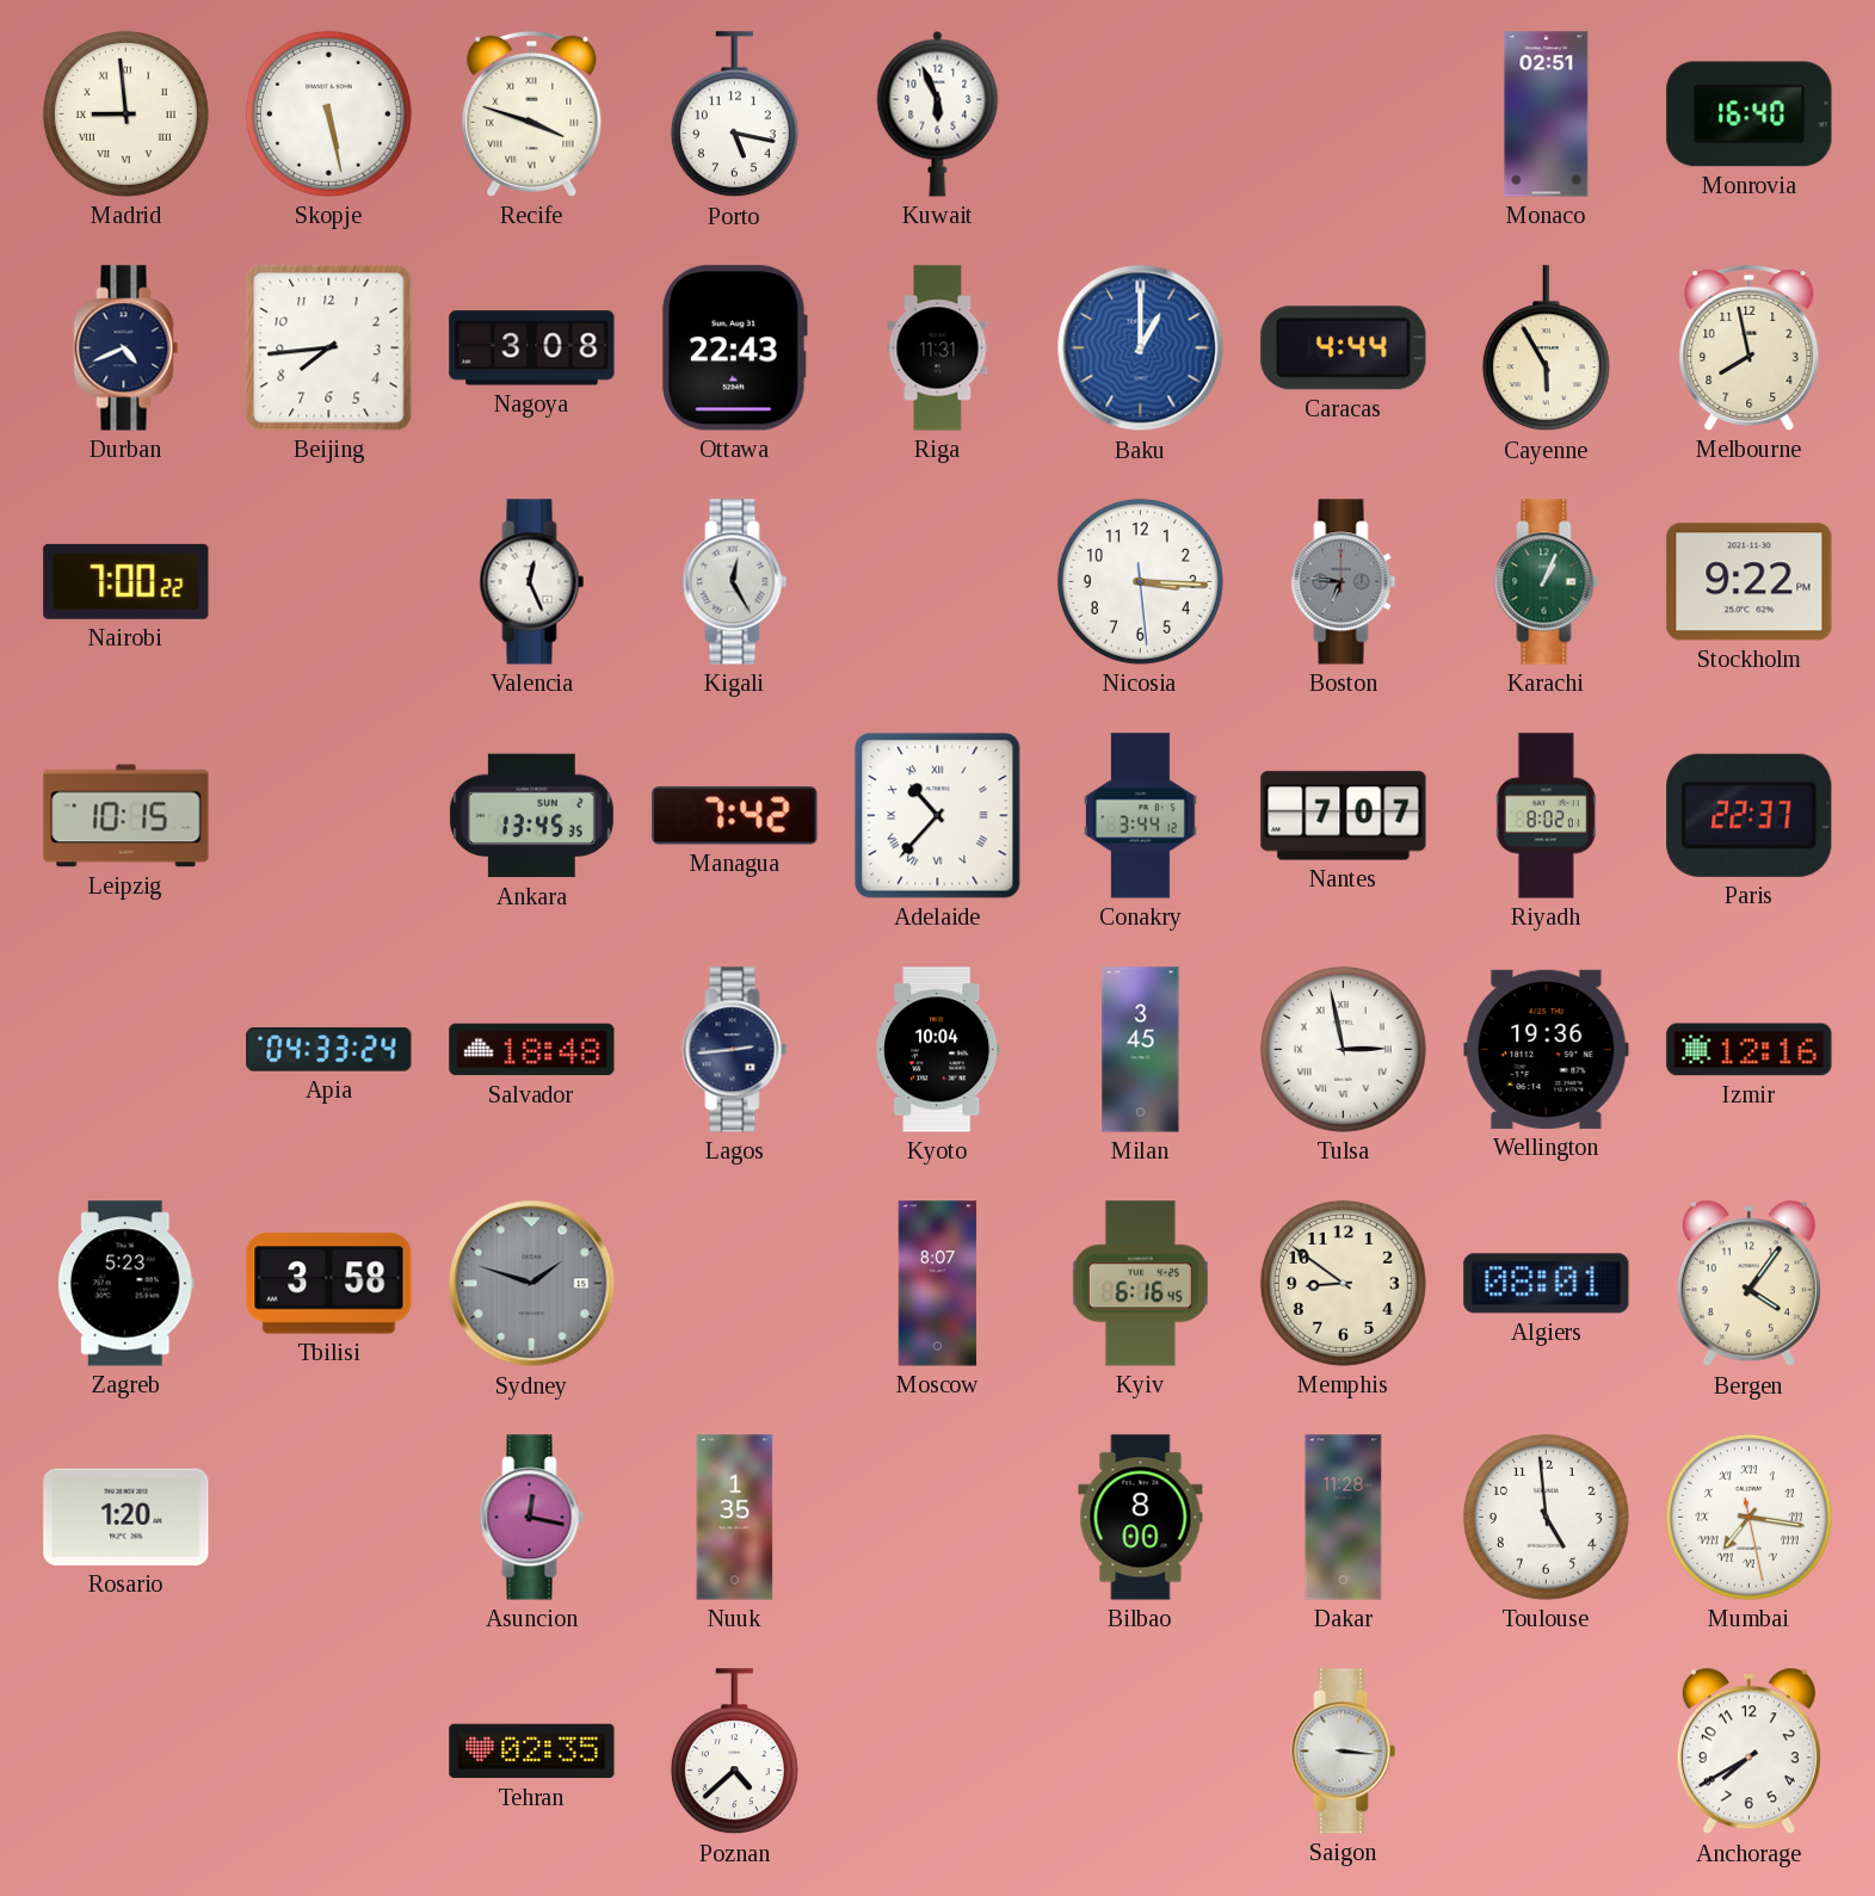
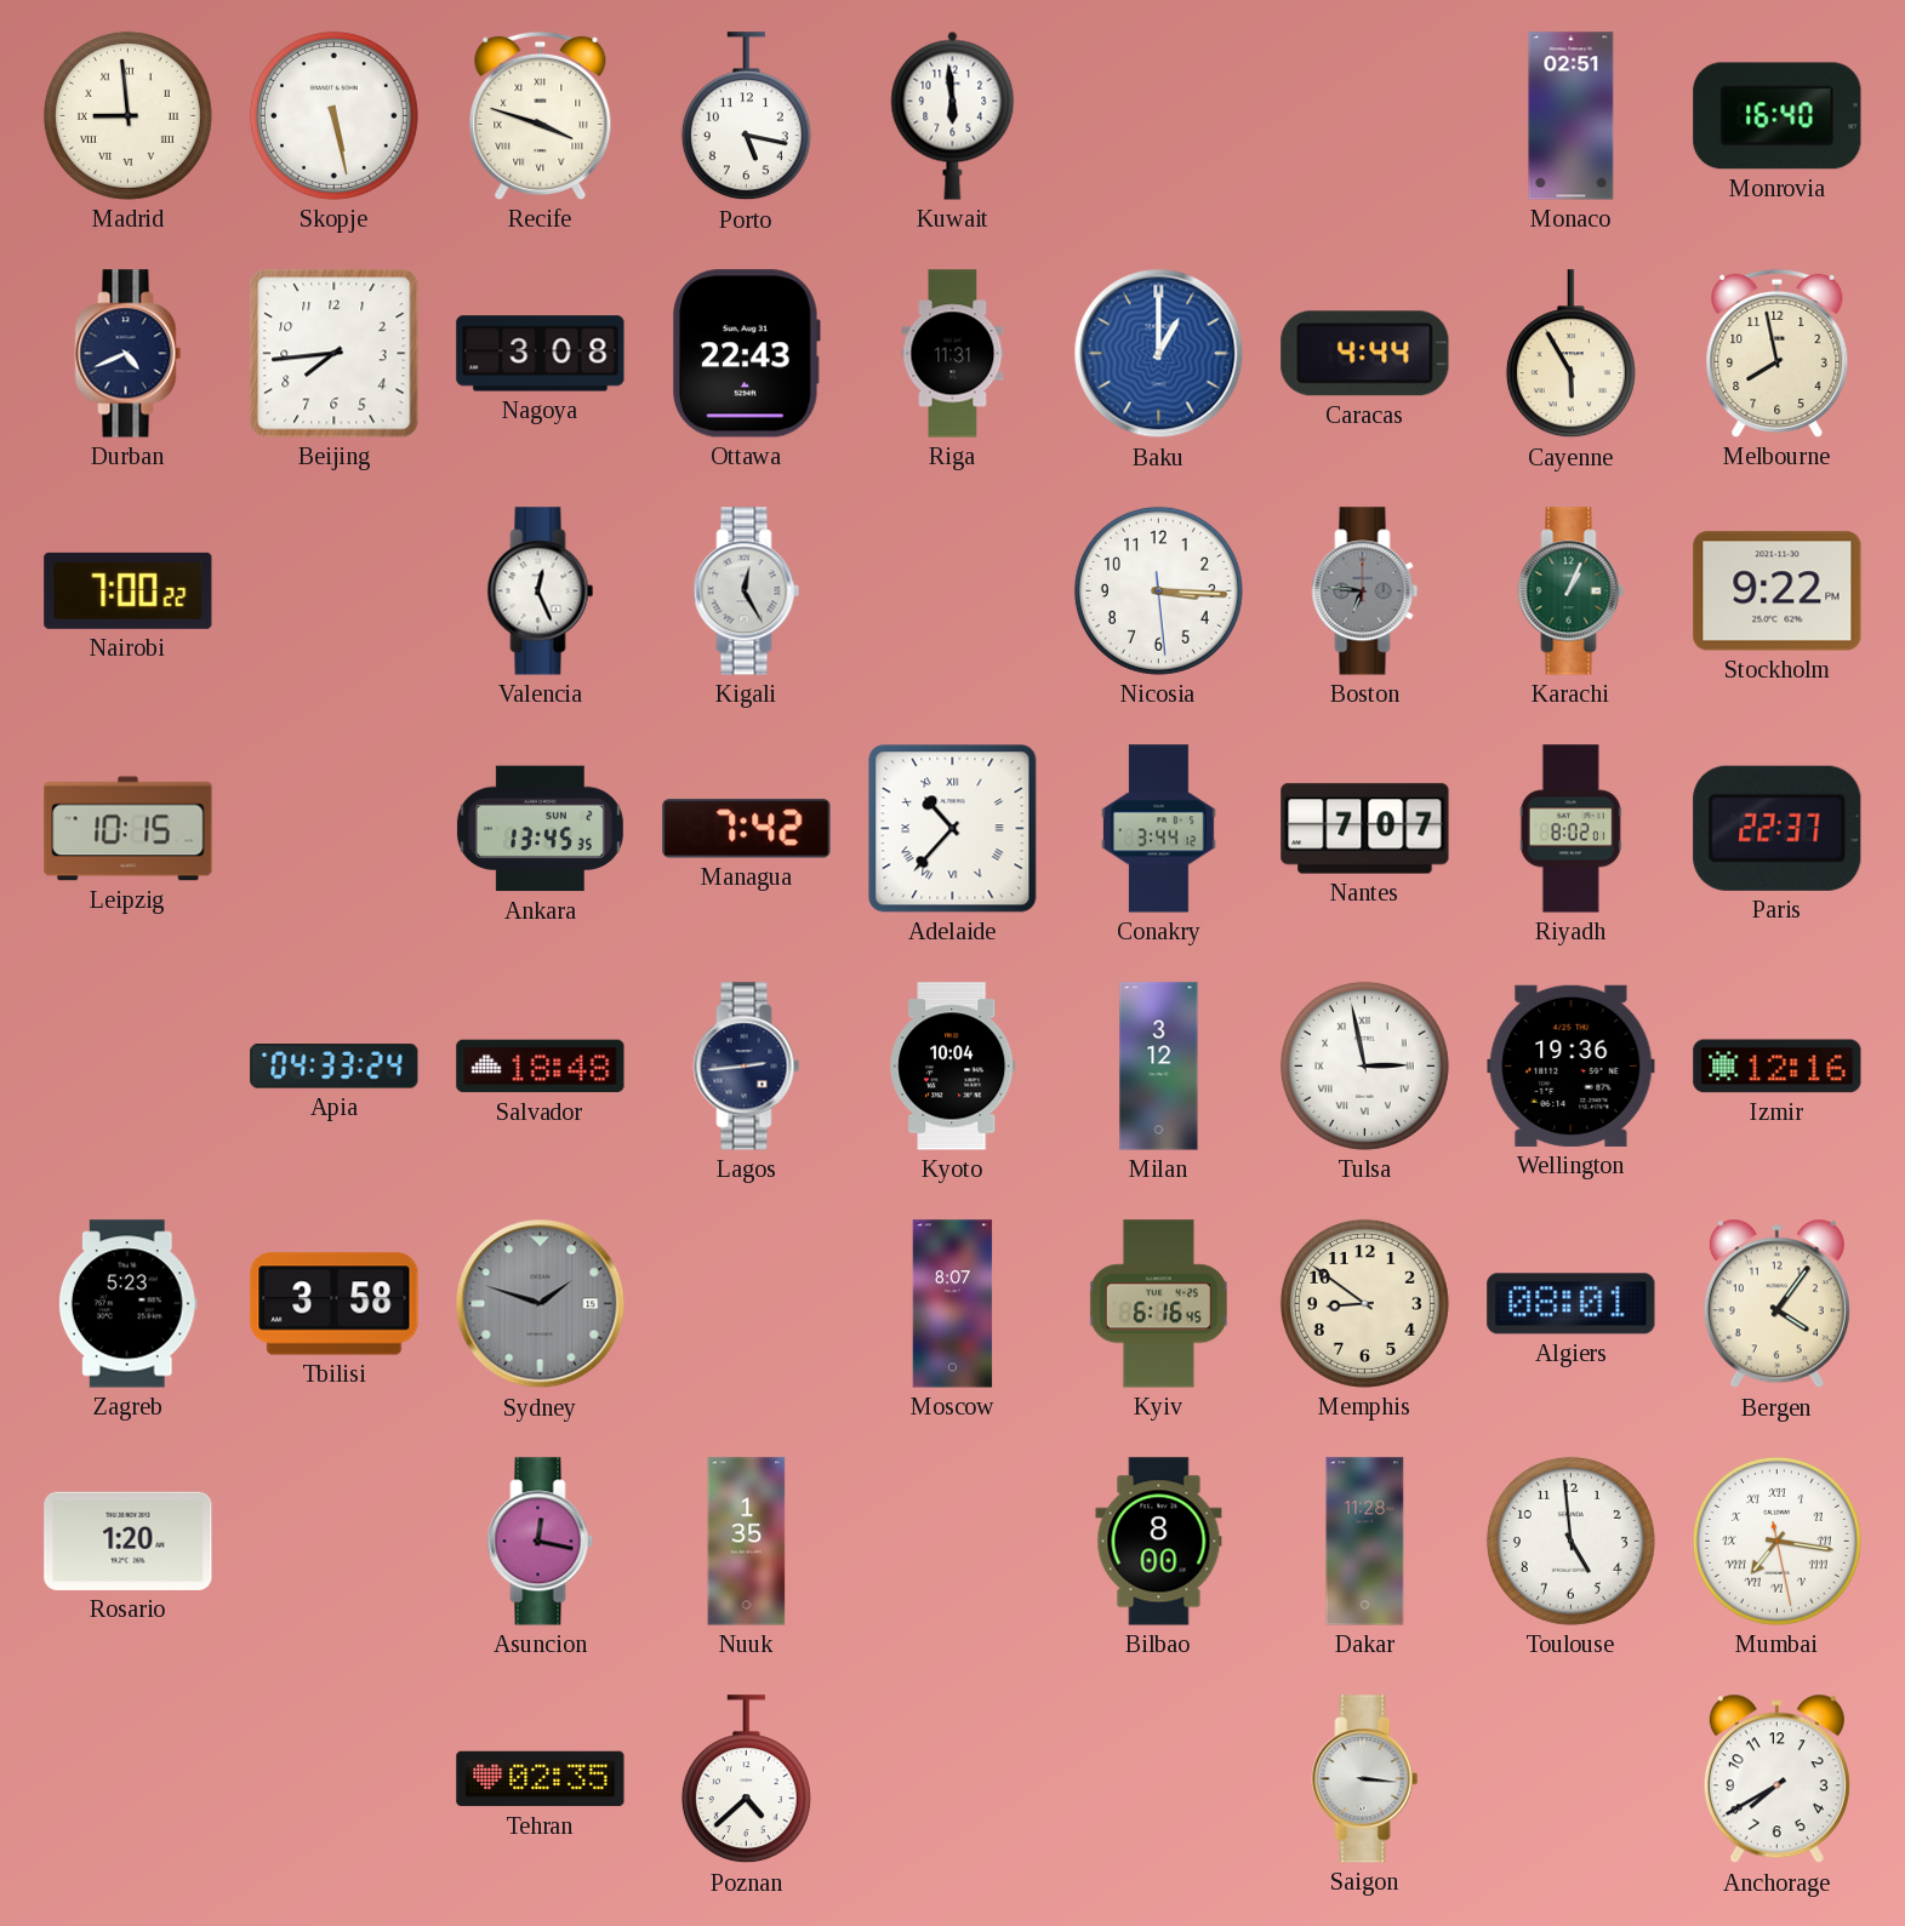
Kuwait: 5:56 -> 5:59
Milan: 3:45 -> 3:12
